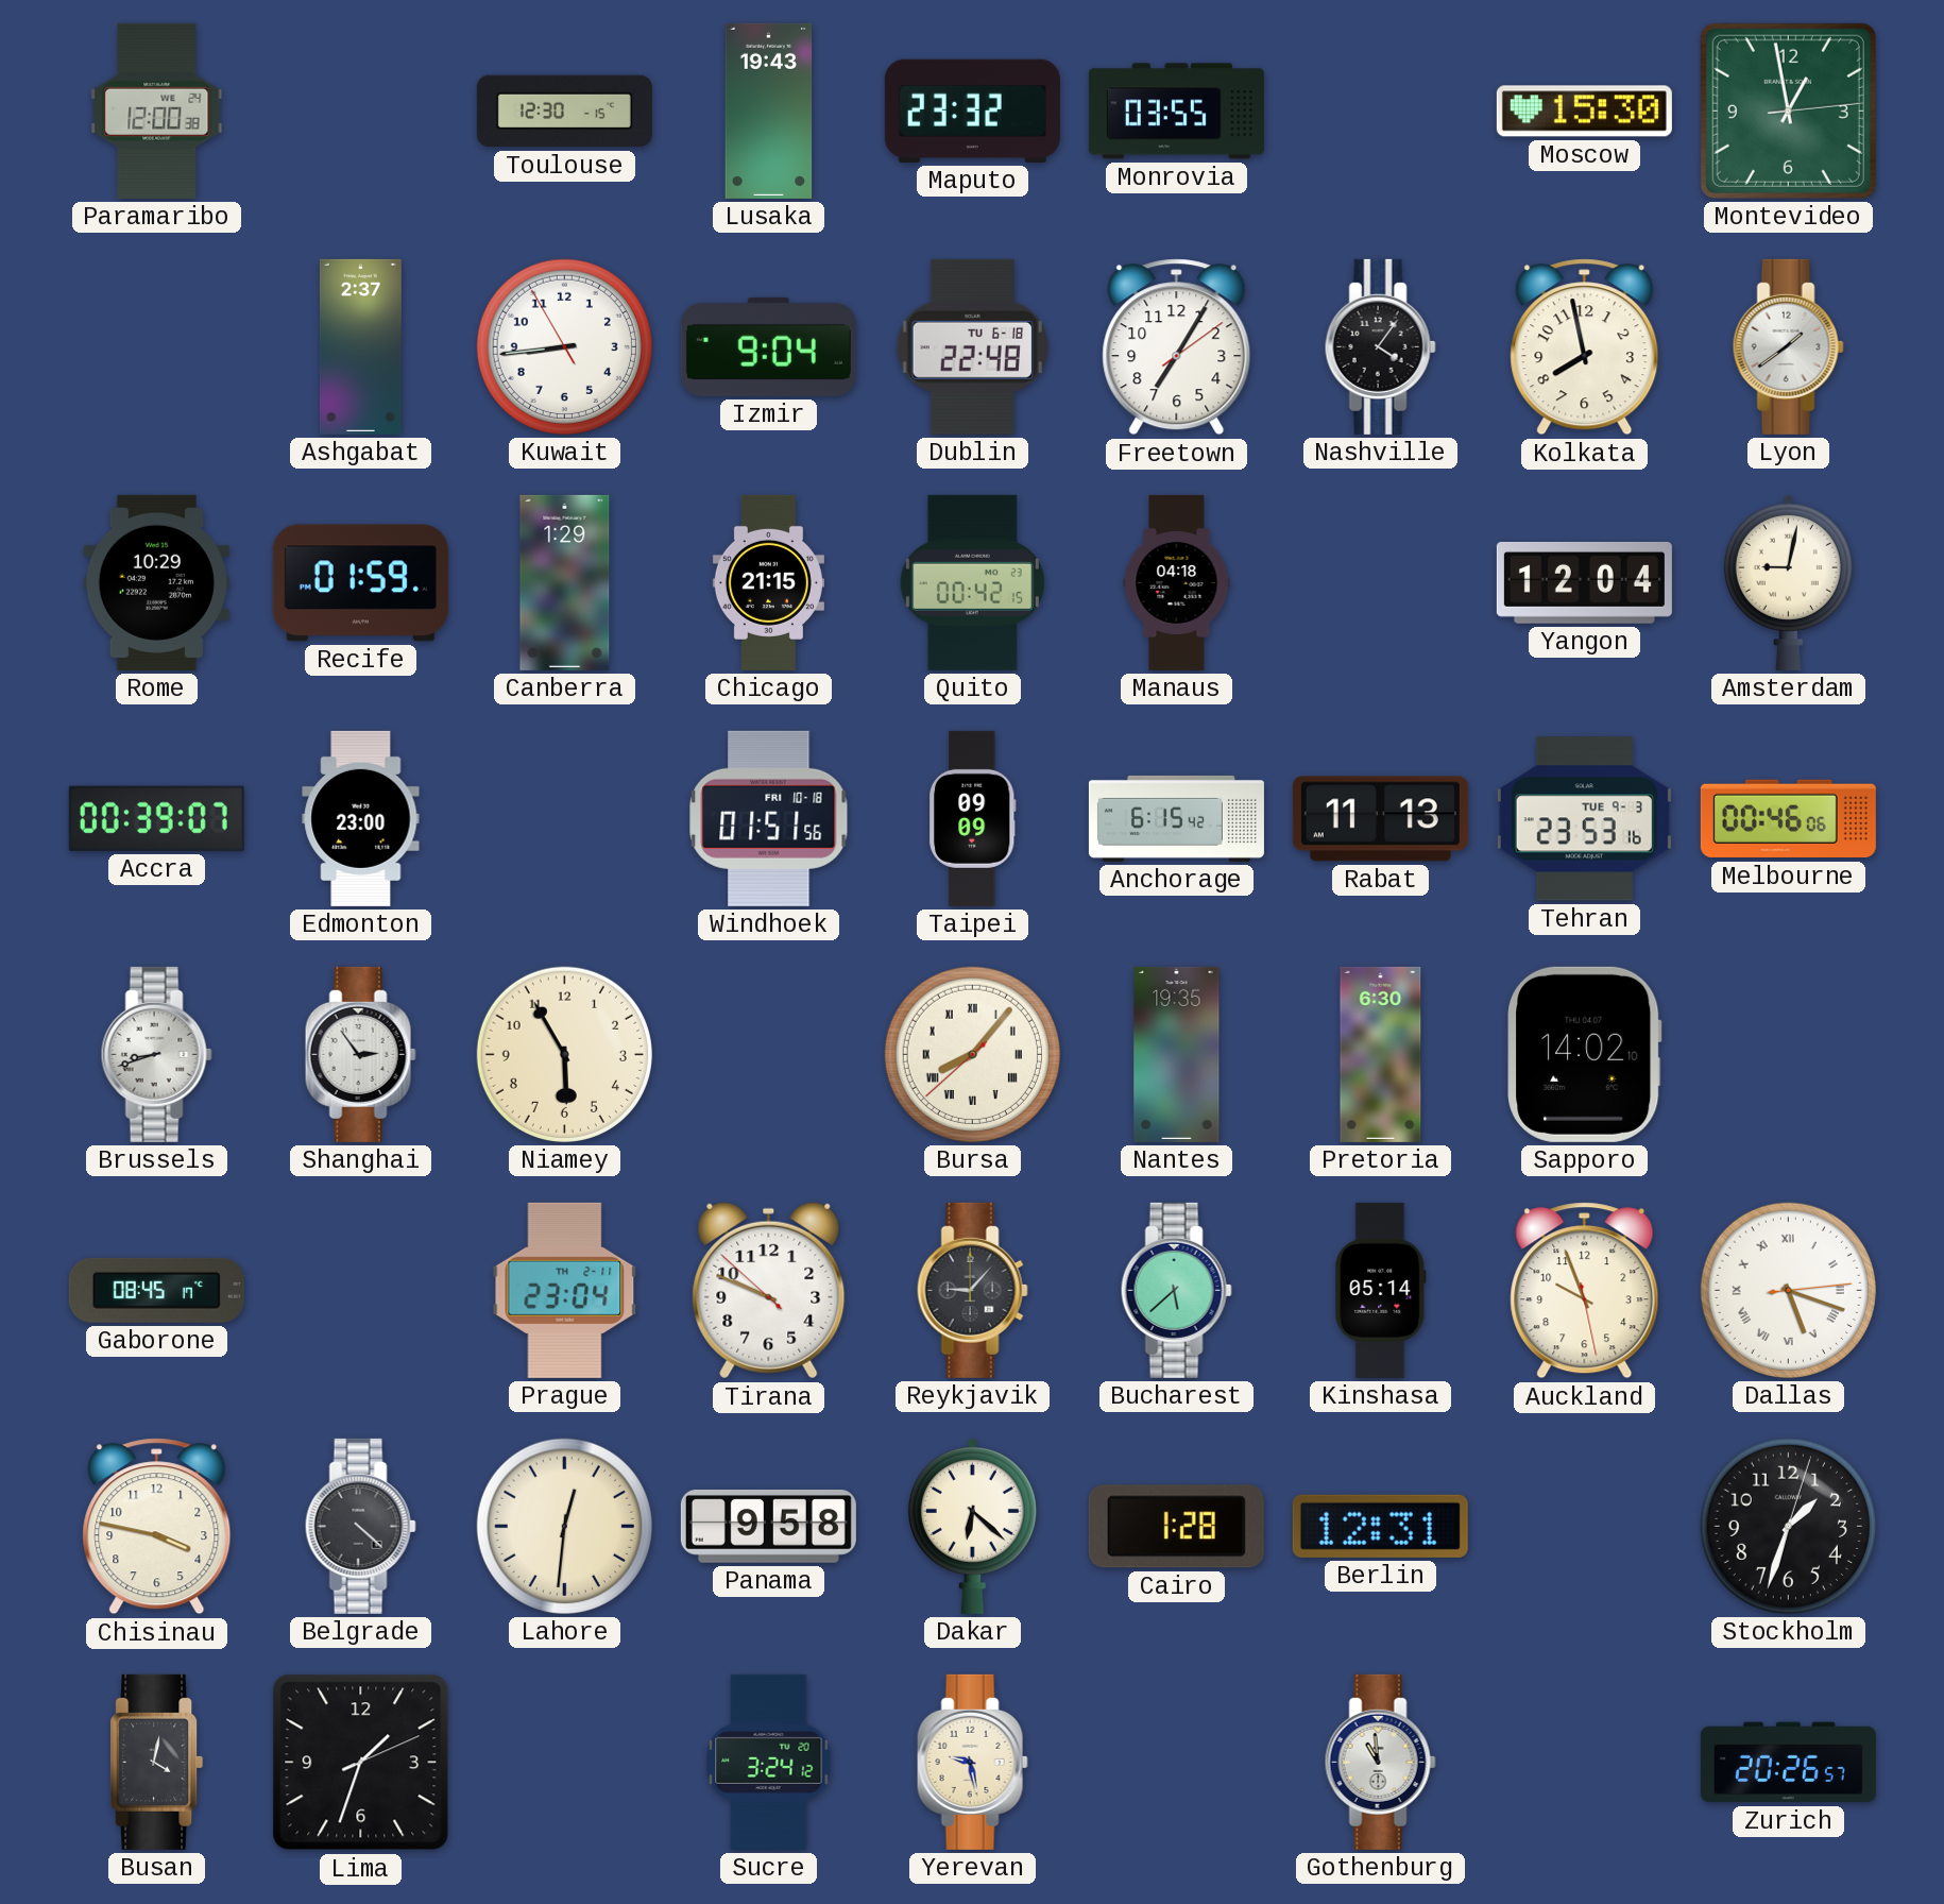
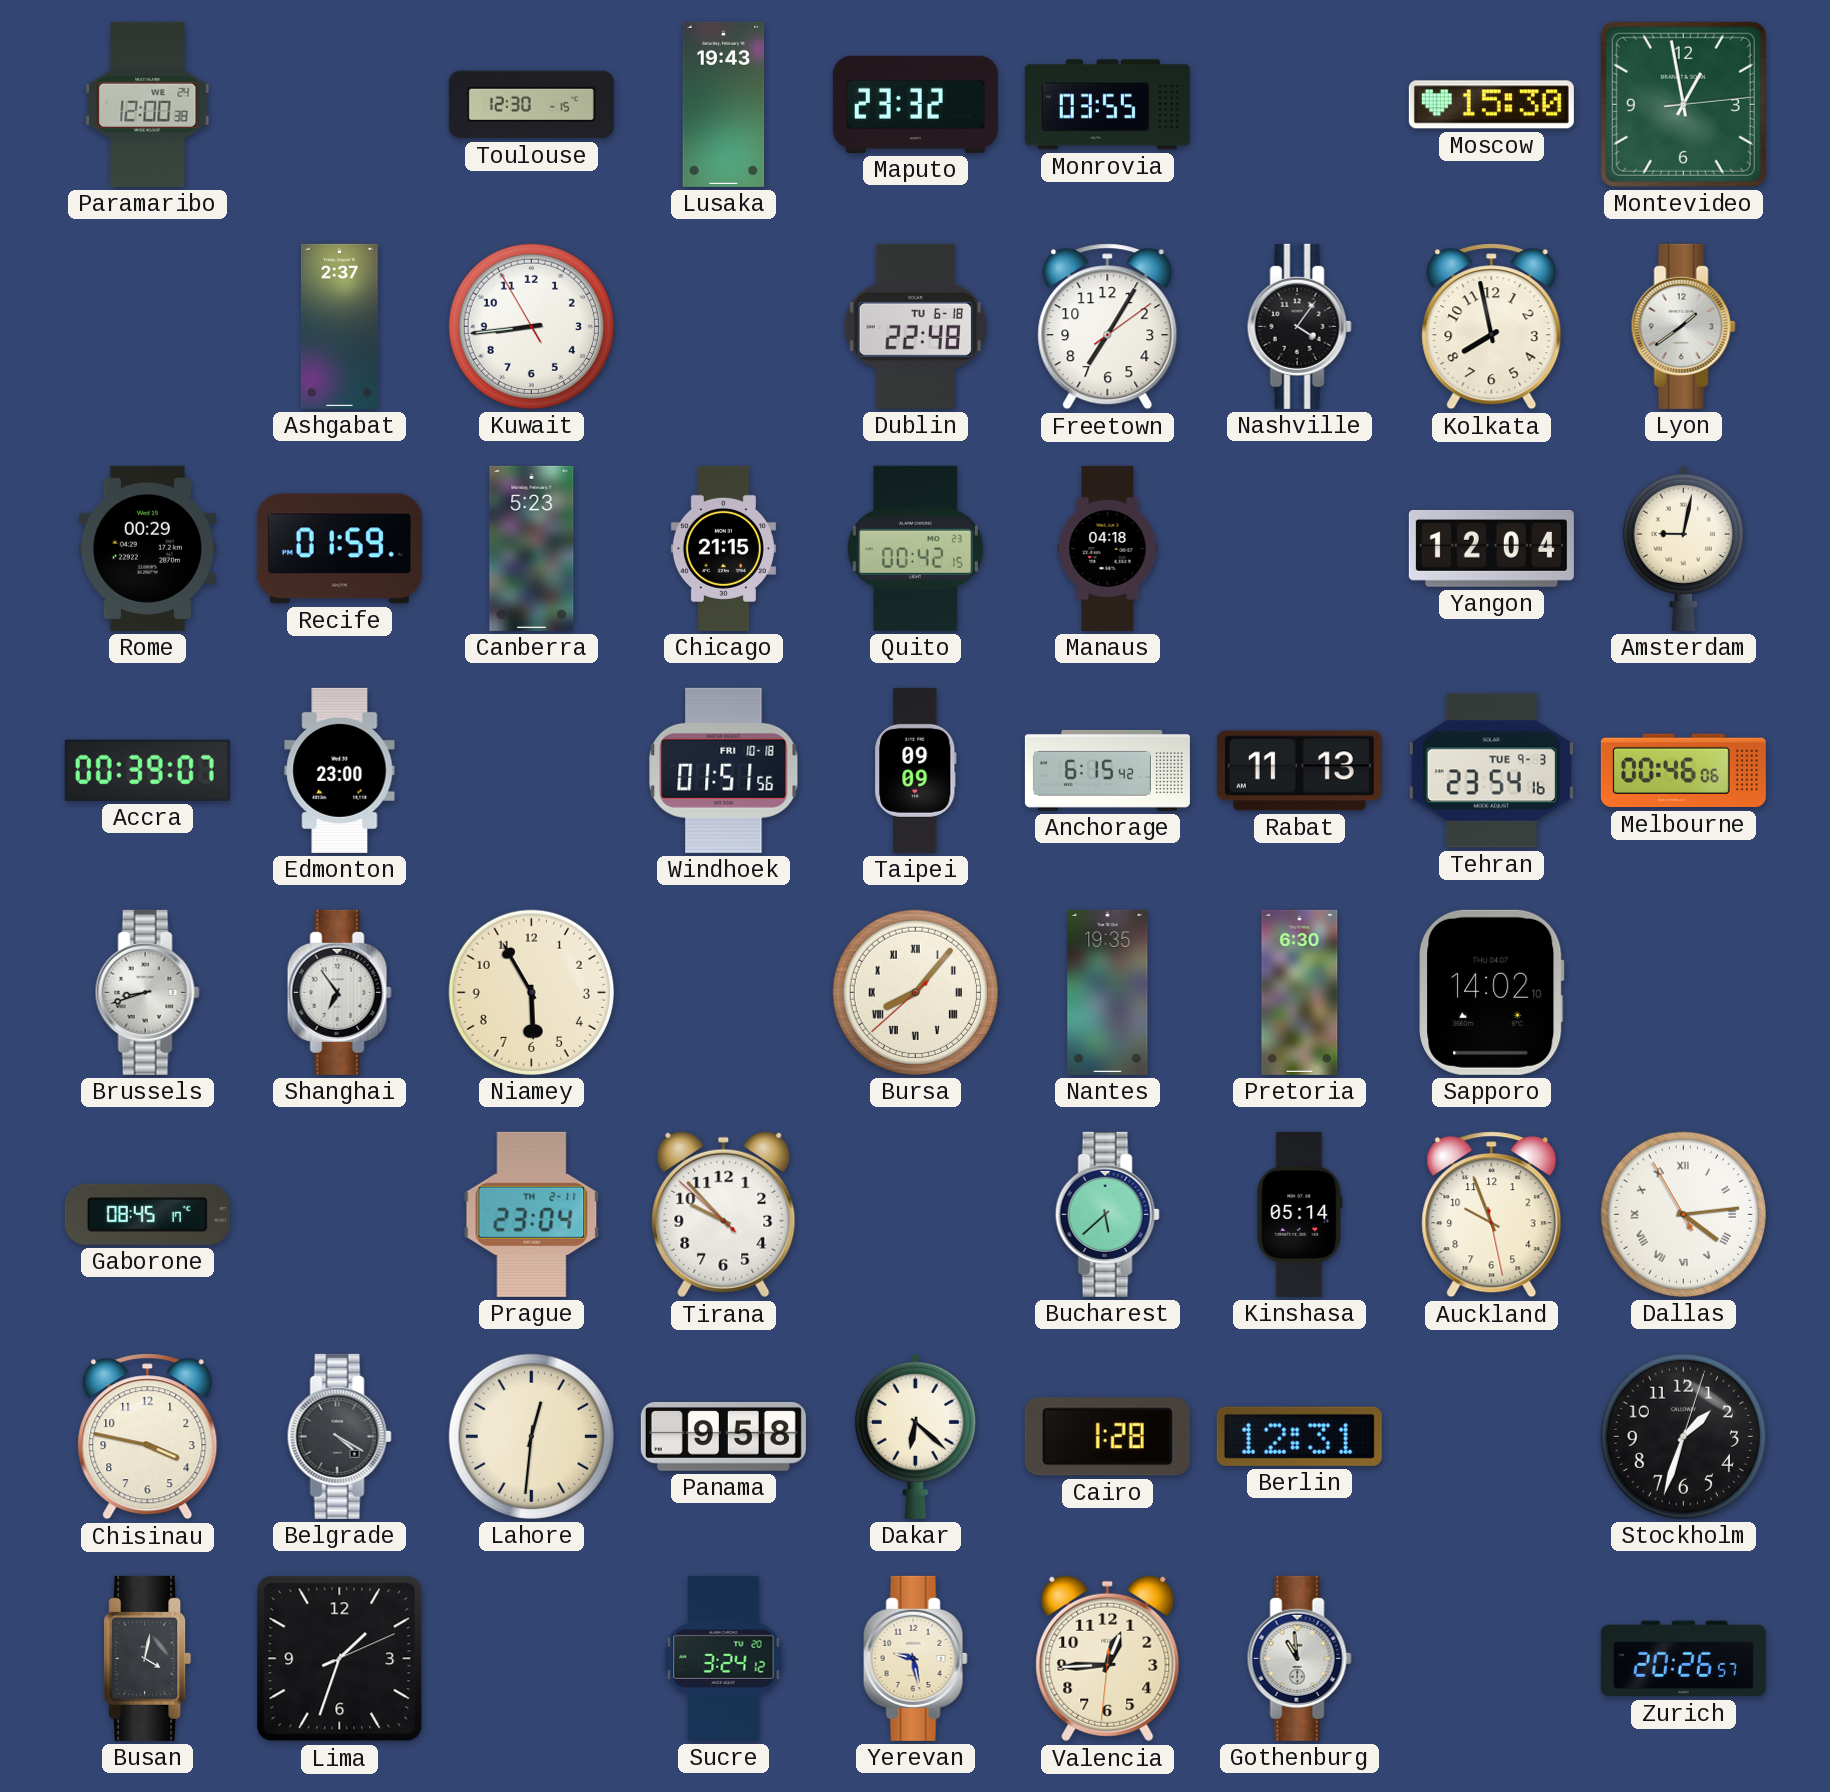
Izmir: 9:04 -> none
Rome: 10:29 -> 00:29
Canberra: 1:29 -> 5:23
Tehran: 23:53 -> 23:54
Shanghai: 2:54 -> 6:54
Tirana: 9:48 -> 9:52
Reykjavik: 9:07 -> none
Dallas: 5:18 -> 4:13
Belgrade: 4:22 -> 4:20
Valencia: none -> 12:44
